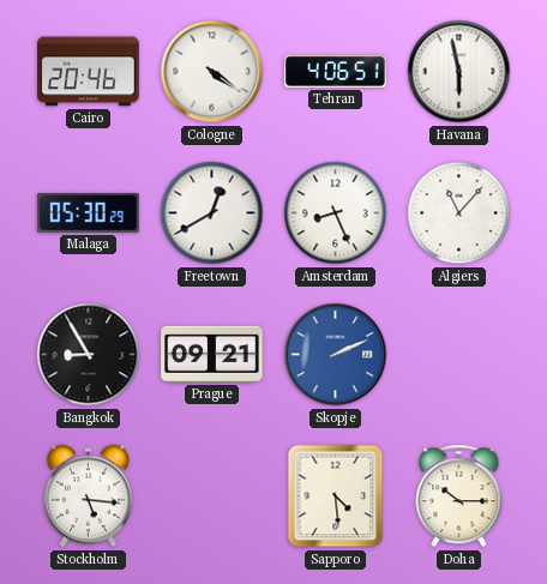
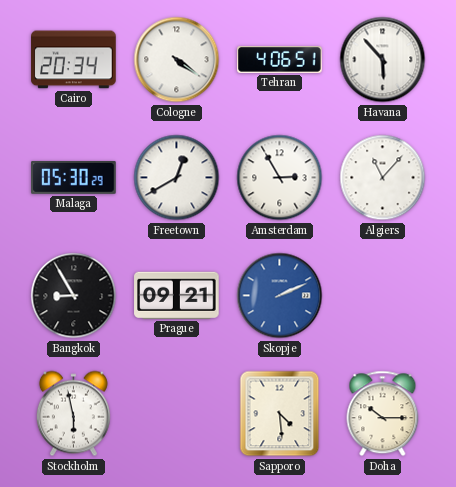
Cairo: 20:46 -> 20:34
Havana: 5:58 -> 5:53
Amsterdam: 8:26 -> 2:55
Stockholm: 5:16 -> 5:58
